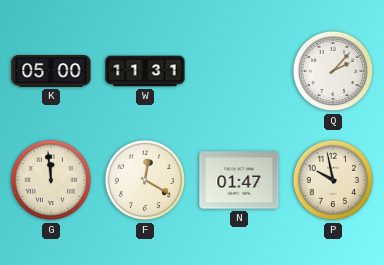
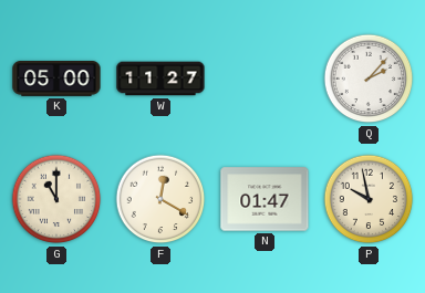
W: 11:31 -> 11:27
G: 11:59 -> 11:00
